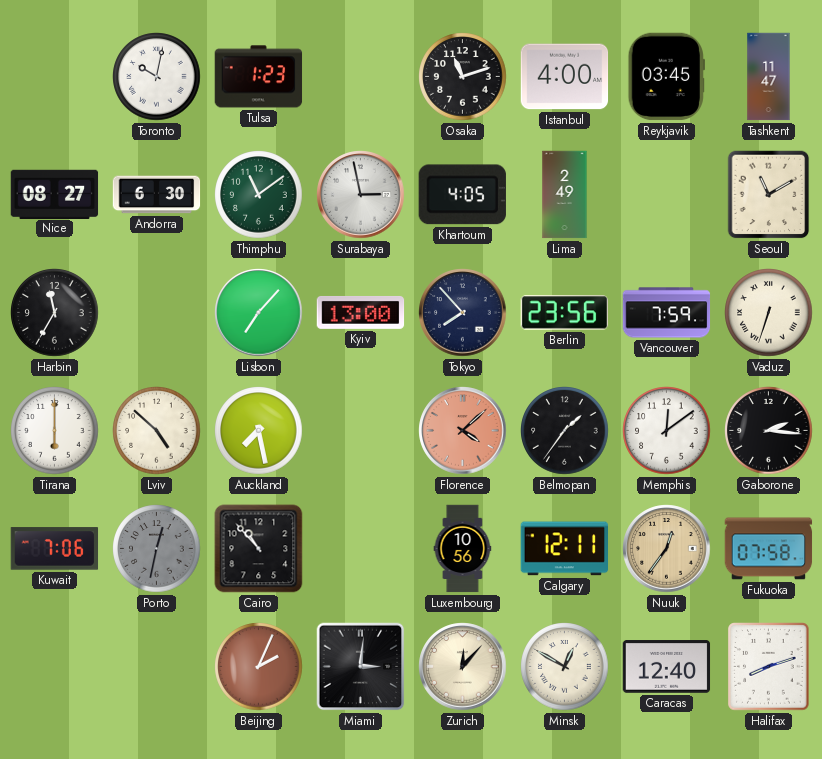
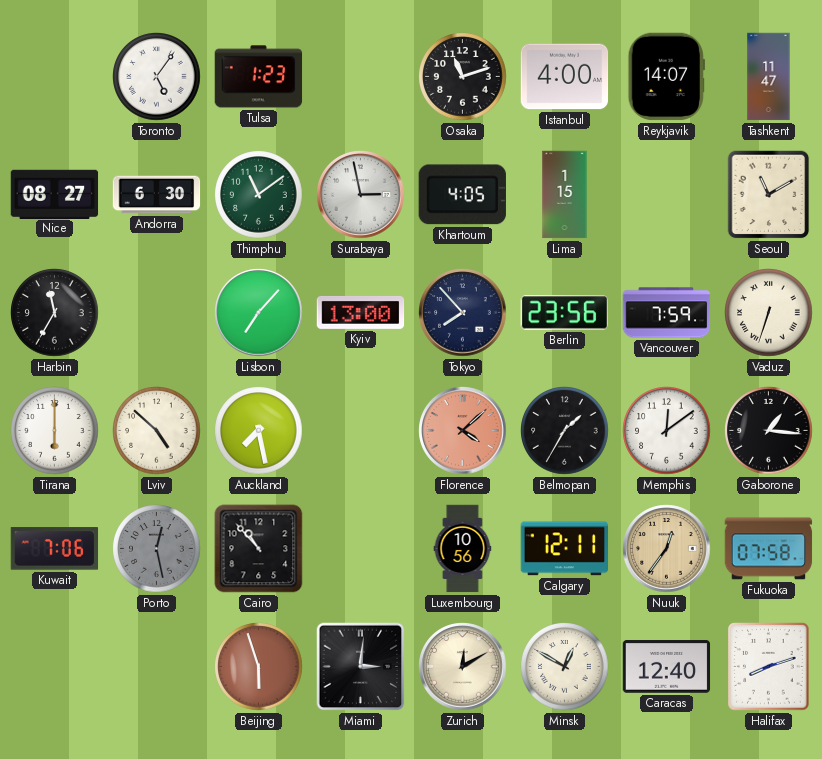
Toronto: 10:02 -> 5:06
Reykjavik: 03:45 -> 14:07
Lima: 2:49 -> 1:15
Belmopan: 1:36 -> 1:35
Gaborone: 2:16 -> 1:16
Porto: 12:32 -> 12:28
Beijing: 2:04 -> 5:57
Zurich: 12:07 -> 12:10
